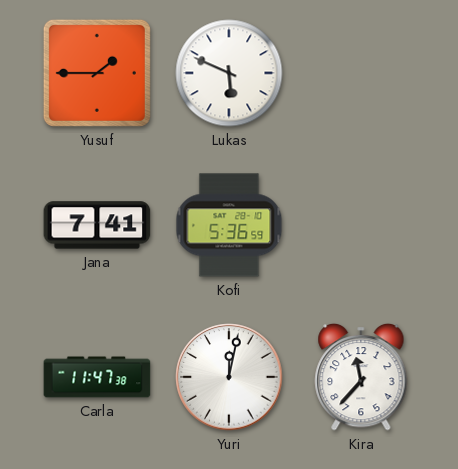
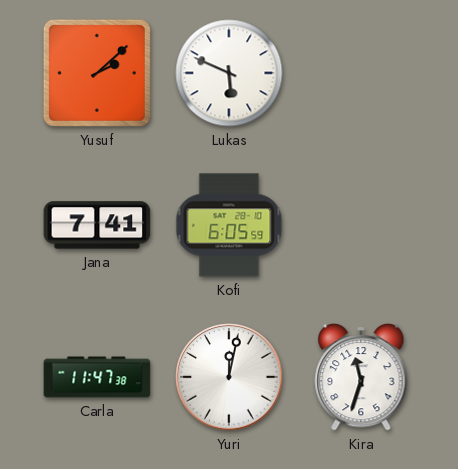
Yusuf: 1:45 -> 2:08
Kofi: 5:36 -> 6:05
Kira: 11:37 -> 11:33
